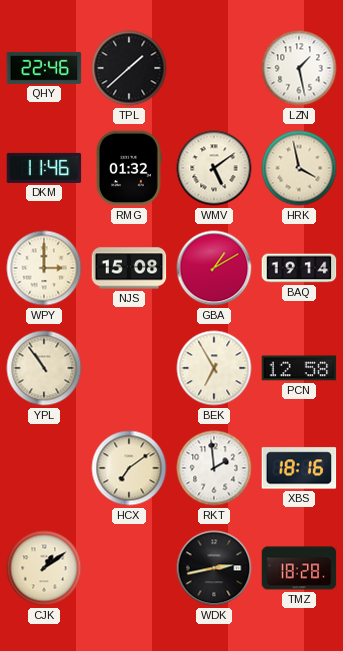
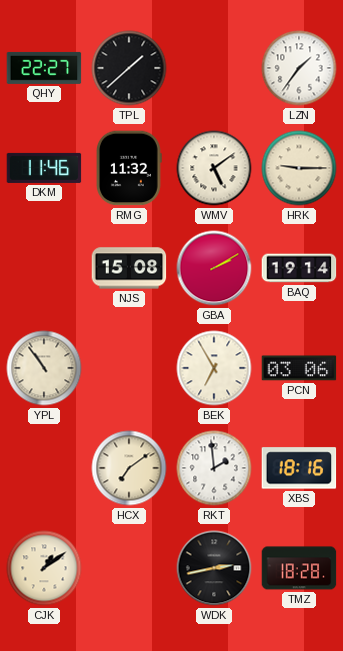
QHY: 22:46 -> 22:27
LZN: 1:28 -> 1:36
RMG: 01:32 -> 11:32
HRK: 3:58 -> 9:15
WPY: 3:00 -> none
GBA: 1:10 -> 2:10
PCN: 12:58 -> 03:06
